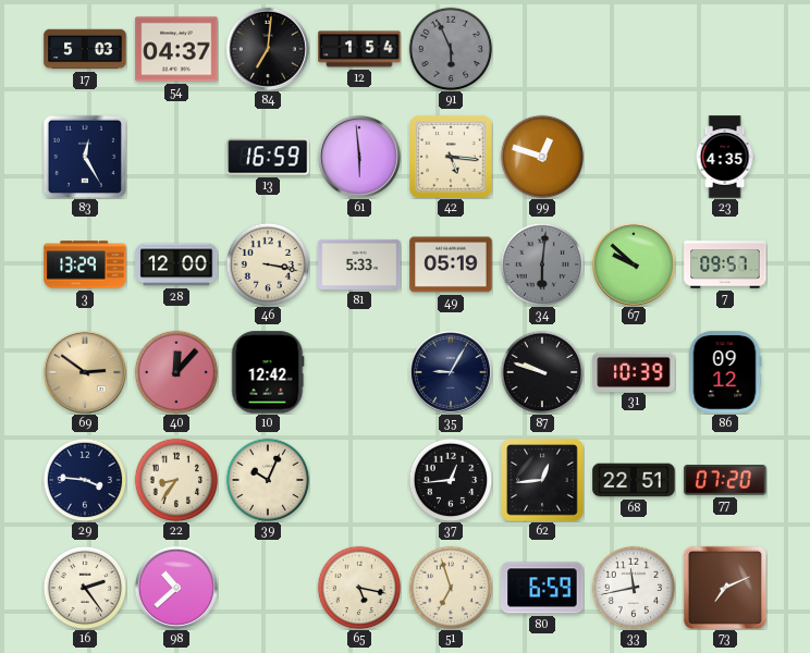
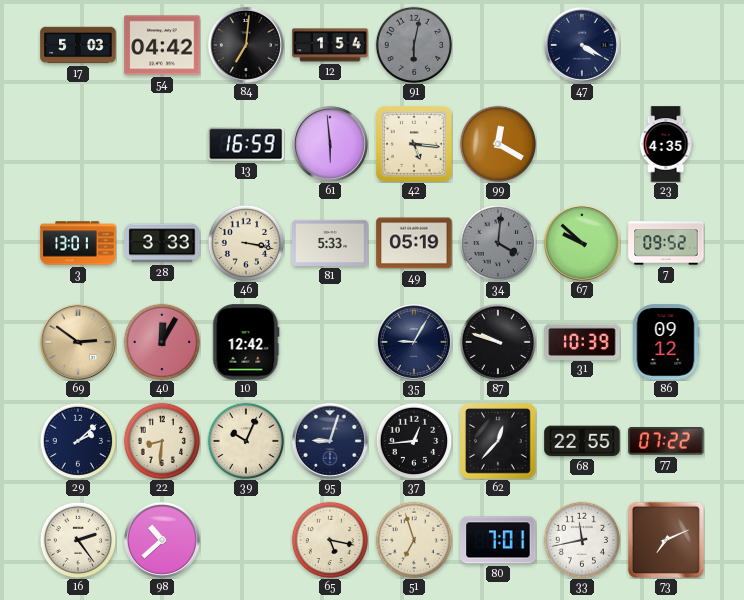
54: 04:37 -> 04:42
91: 5:56 -> 6:02
47: none -> 4:20
83: 12:25 -> none
99: 12:48 -> 12:20
3: 13:29 -> 13:01
28: 12:00 -> 3:33
34: 6:01 -> 4:01
7: 09:57 -> 09:52
40: 12:07 -> 12:05
29: 3:46 -> 2:08
22: 8:36 -> 8:31
95: none -> 9:03
62: 12:44 -> 12:37
68: 22:51 -> 22:55
77: 07:20 -> 07:22
80: 6:59 -> 7:01
